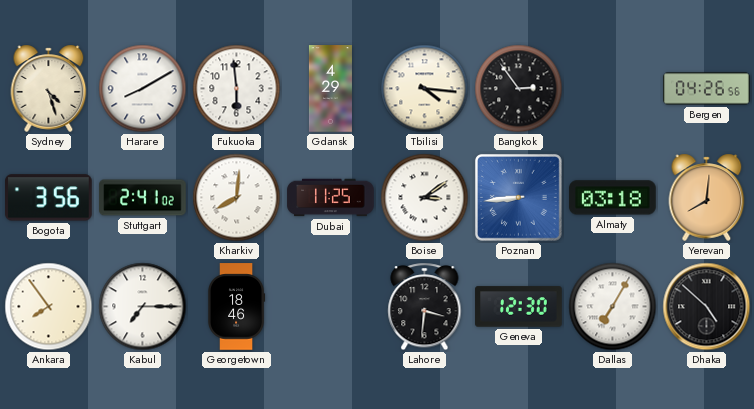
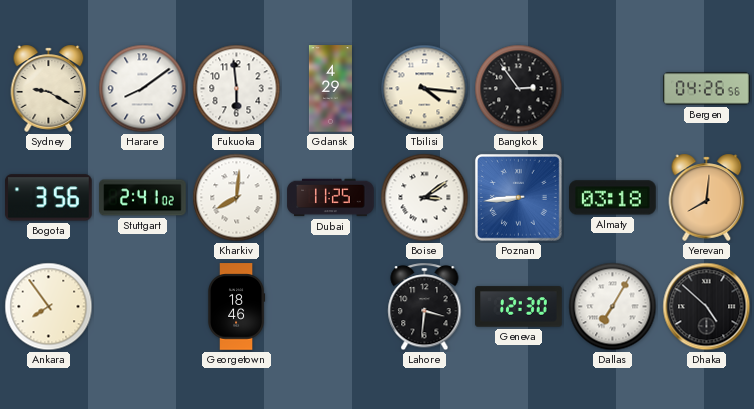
Sydney: 4:27 -> 9:20
Harare: 8:10 -> 8:09
Kabul: 7:15 -> none
